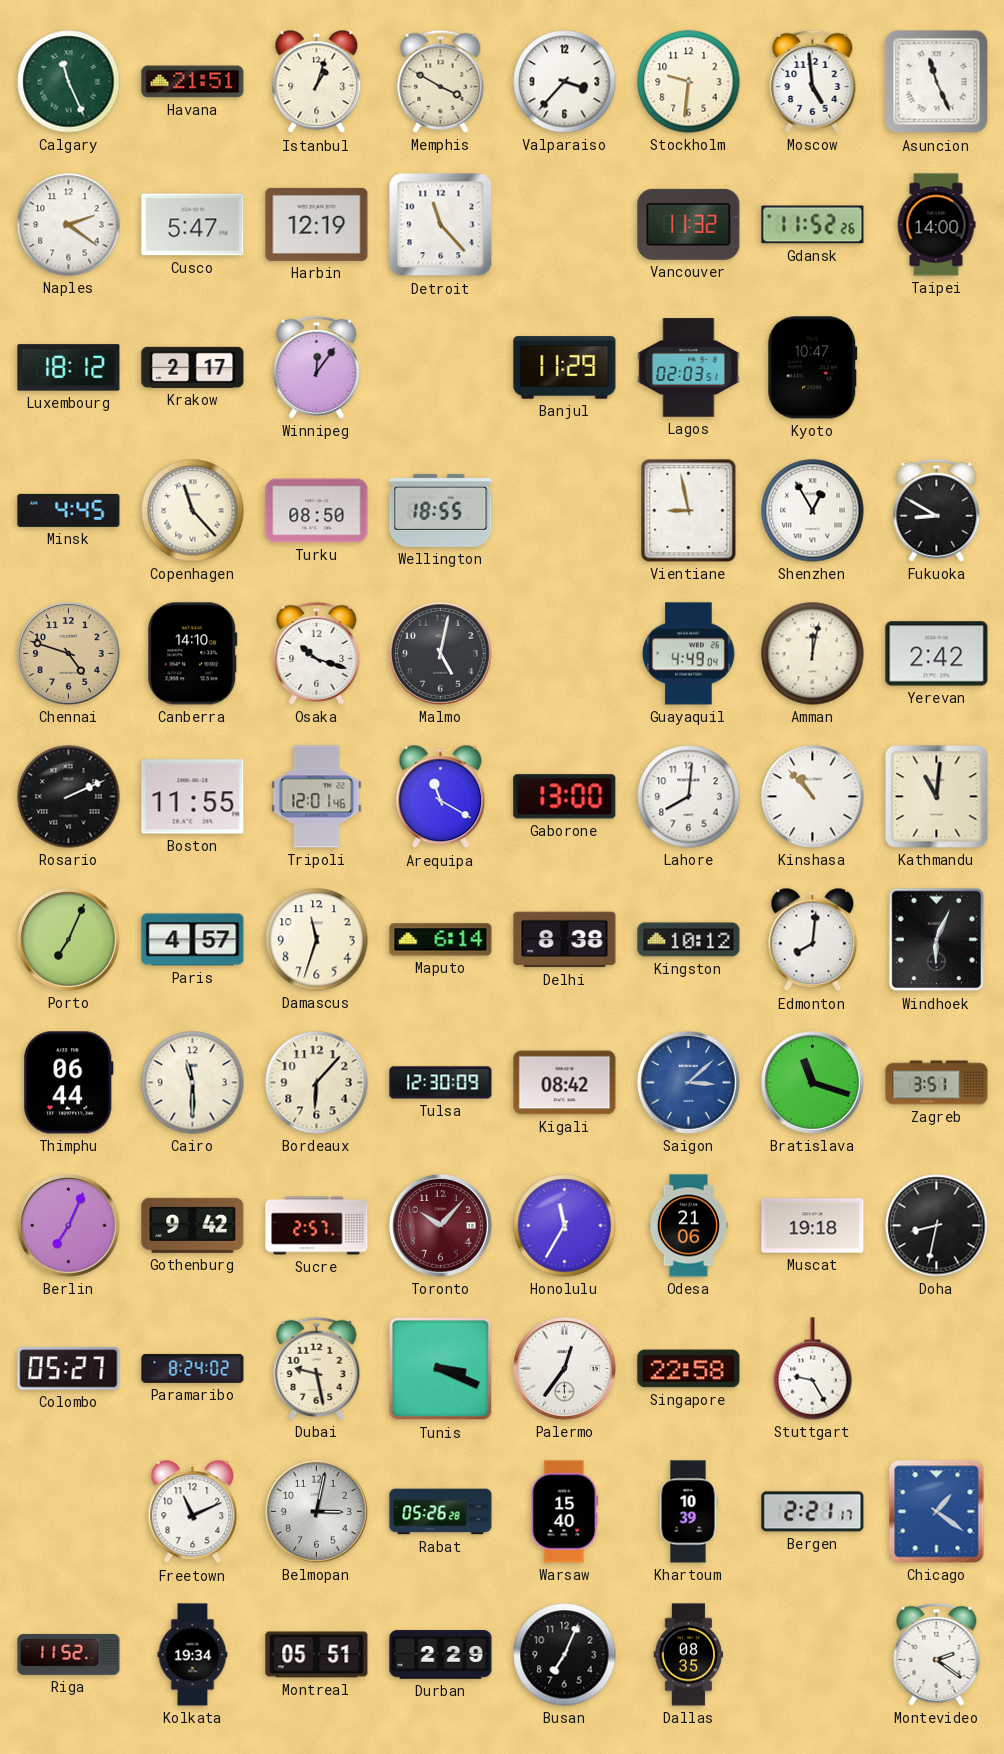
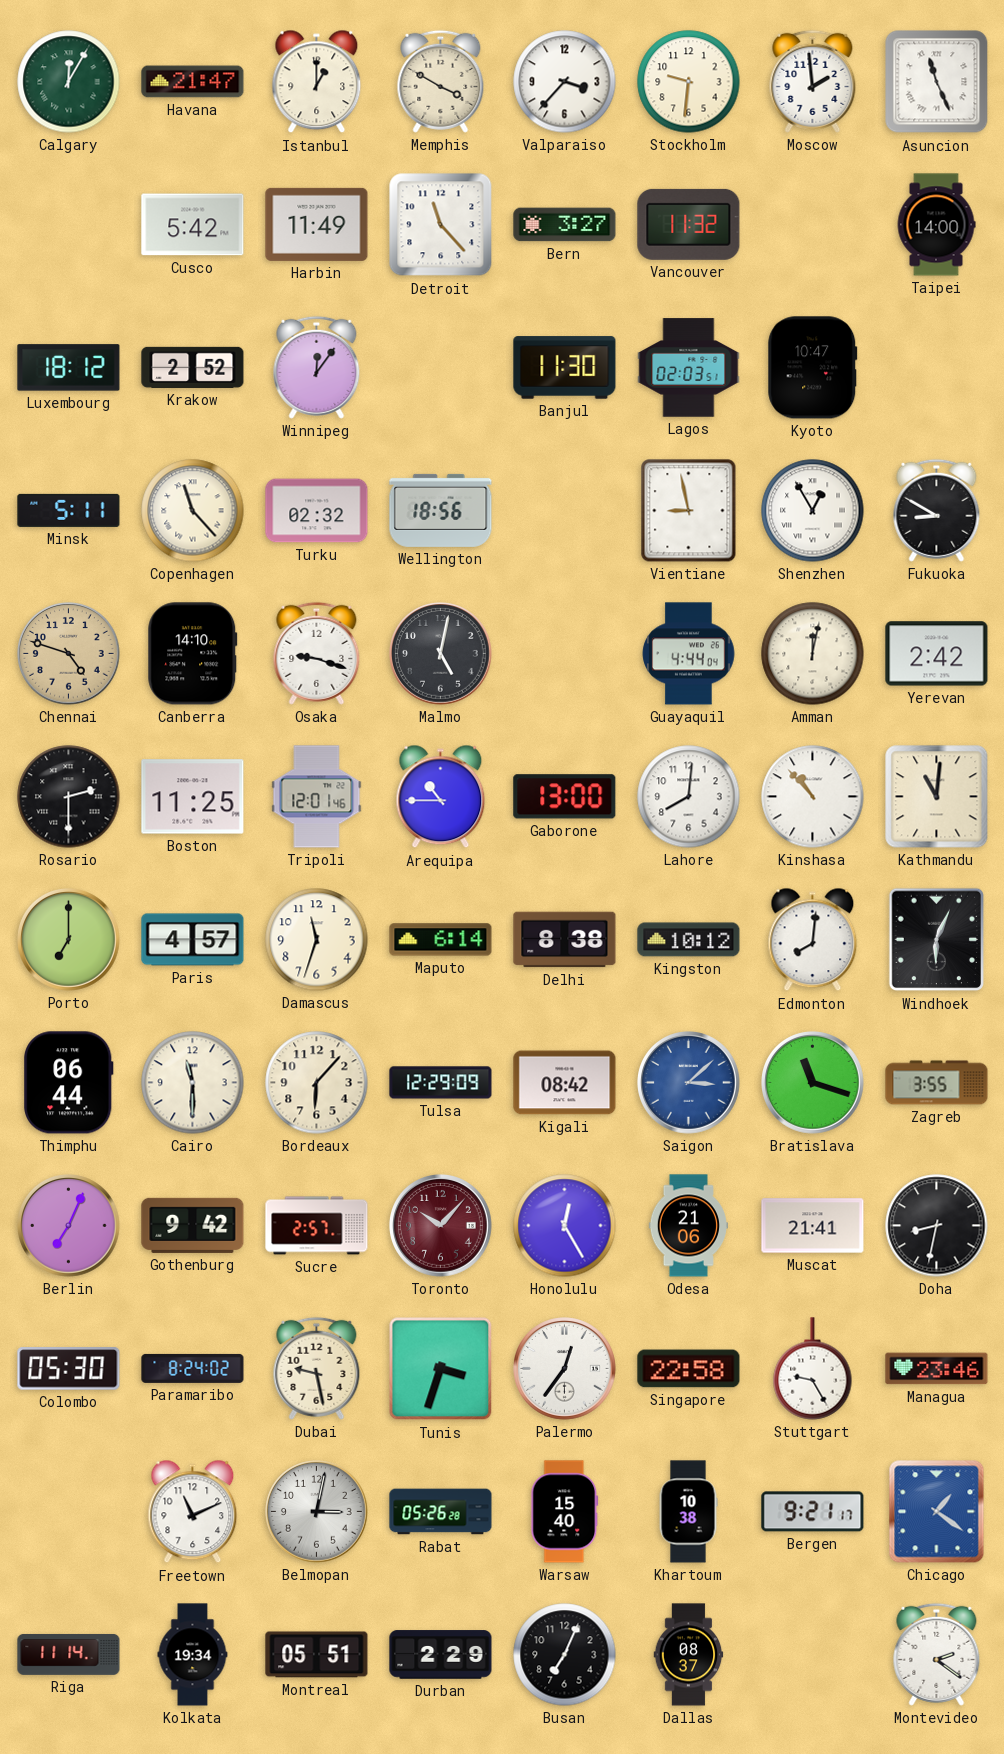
Calgary: 11:26 -> 12:05
Havana: 21:51 -> 21:47
Istanbul: 1:03 -> 1:00
Moscow: 4:59 -> 1:59
Naples: 2:21 -> none
Cusco: 5:47 -> 5:42
Harbin: 12:19 -> 11:49
Bern: none -> 3:27
Gdansk: 11:52 -> none
Krakow: 2:17 -> 2:52
Banjul: 11:29 -> 11:30
Minsk: 4:45 -> 5:11
Turku: 08:50 -> 02:32
Wellington: 18:55 -> 18:56
Osaka: 10:18 -> 9:18
Guayaquil: 4:49 -> 4:44
Rosario: 2:11 -> 2:30
Boston: 11:55 -> 11:25
Arequipa: 11:20 -> 10:45
Porto: 7:04 -> 7:00
Tulsa: 12:30 -> 12:29
Zagreb: 3:51 -> 3:55
Honolulu: 11:35 -> 12:25
Muscat: 19:18 -> 21:41
Colombo: 05:27 -> 05:30
Tunis: 3:19 -> 3:33
Managua: none -> 23:46
Khartoum: 10:39 -> 10:38
Bergen: 2:21 -> 9:21
Riga: 11:52 -> 11:14
Dallas: 08:35 -> 08:37
